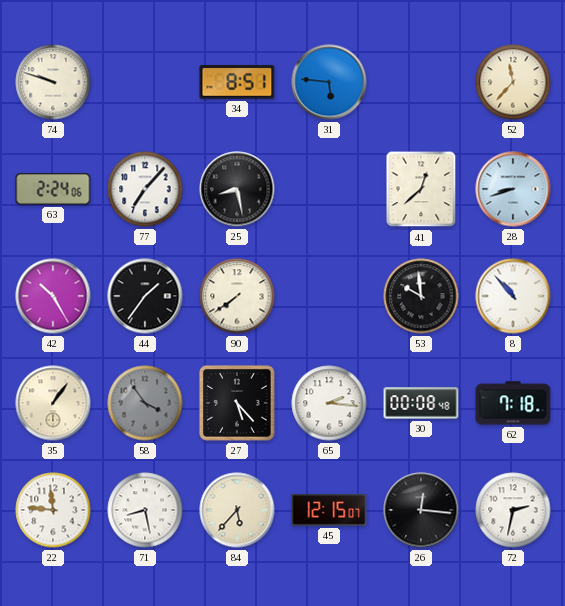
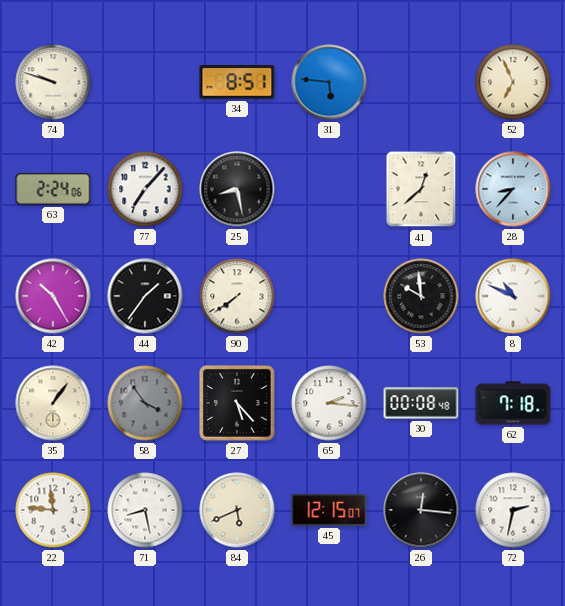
52: 11:37 -> 6:56
28: 8:42 -> 8:37
8: 10:53 -> 10:49
84: 5:37 -> 5:41
